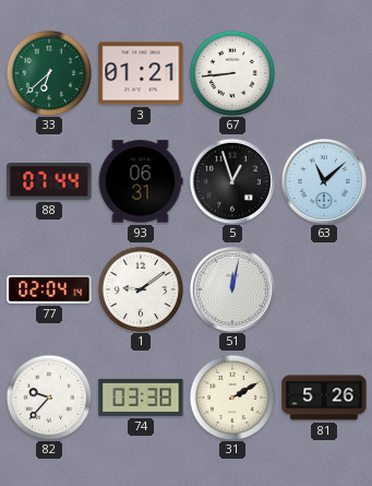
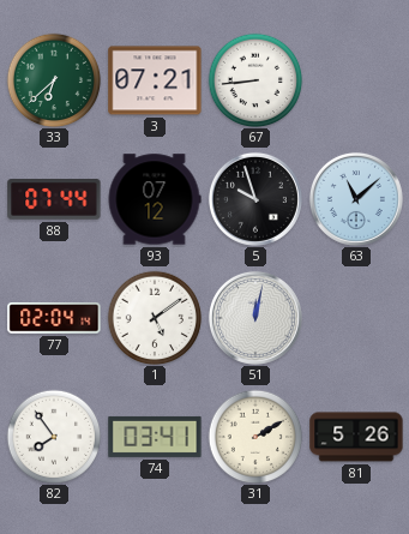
3: 01:21 -> 07:21
93: 06:31 -> 07:12
5: 12:57 -> 9:57
1: 9:09 -> 5:09
82: 9:37 -> 7:54
74: 03:38 -> 03:41
